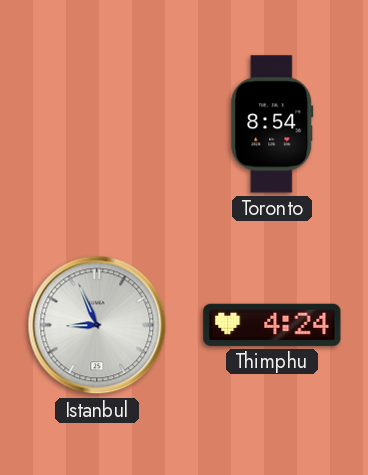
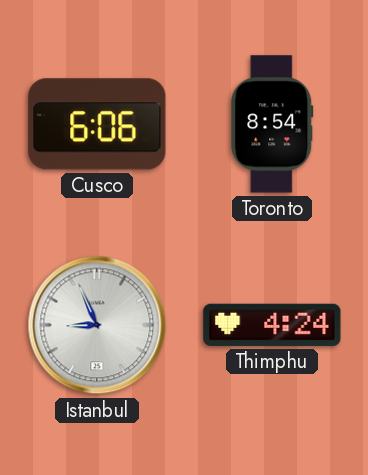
Cusco: none -> 6:06
